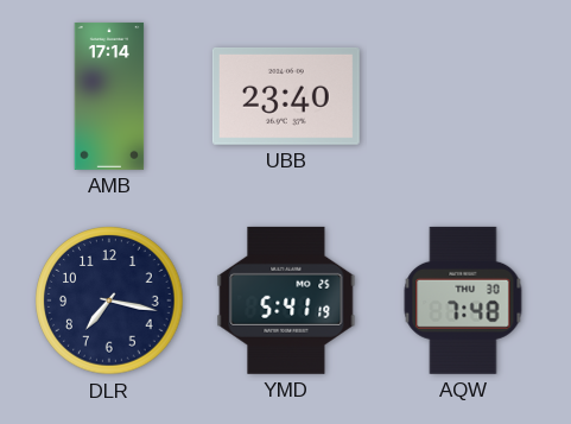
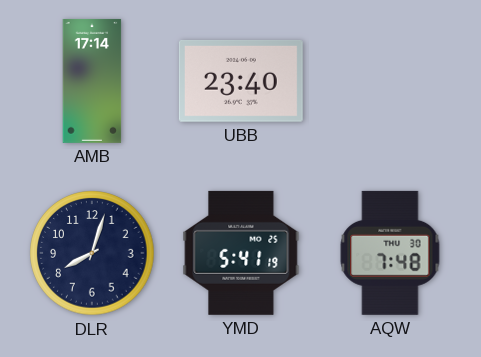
DLR: 7:17 -> 8:03
